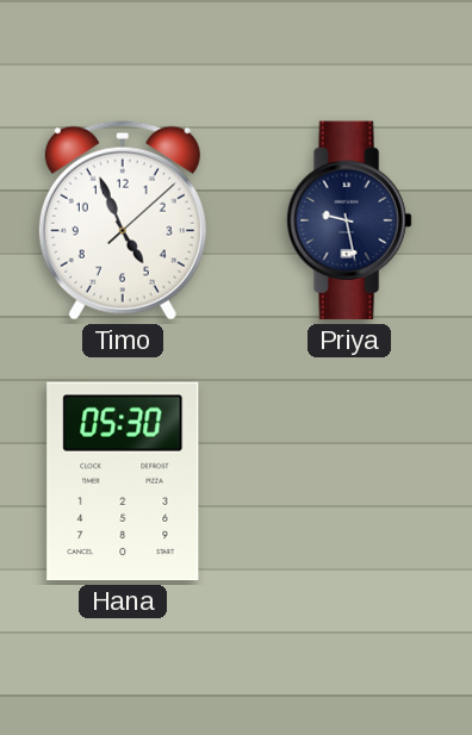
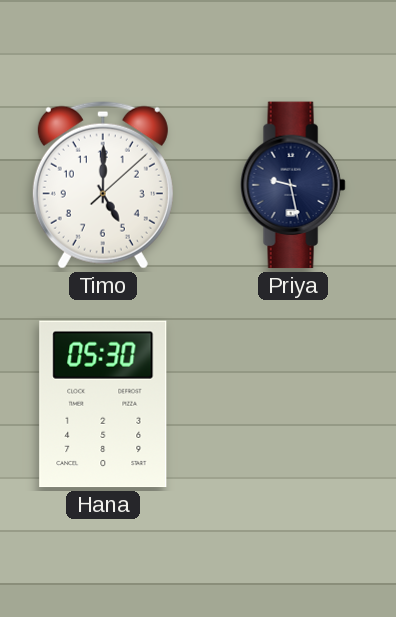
Timo: 4:56 -> 5:00
